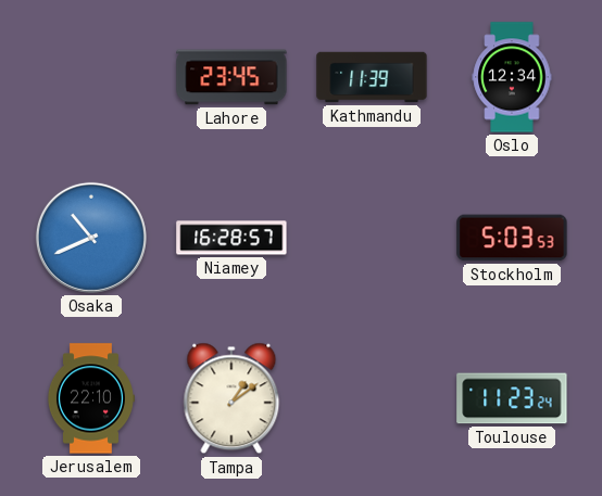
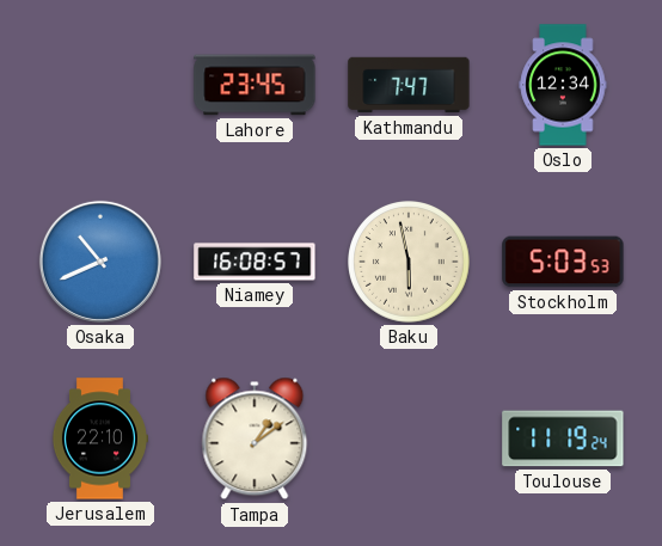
Kathmandu: 11:39 -> 7:47
Niamey: 16:28 -> 16:08
Baku: none -> 5:58
Toulouse: 11:23 -> 11:19
